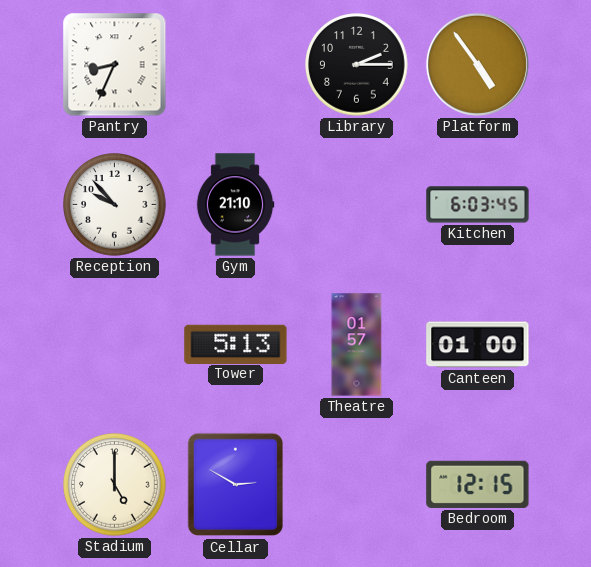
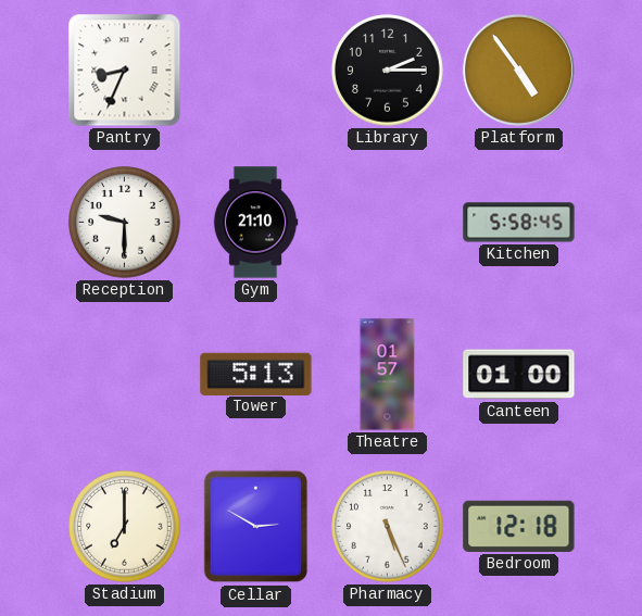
Reception: 9:53 -> 9:30
Kitchen: 6:03 -> 5:58
Stadium: 5:00 -> 7:00
Pharmacy: none -> 5:26
Bedroom: 12:15 -> 12:18
